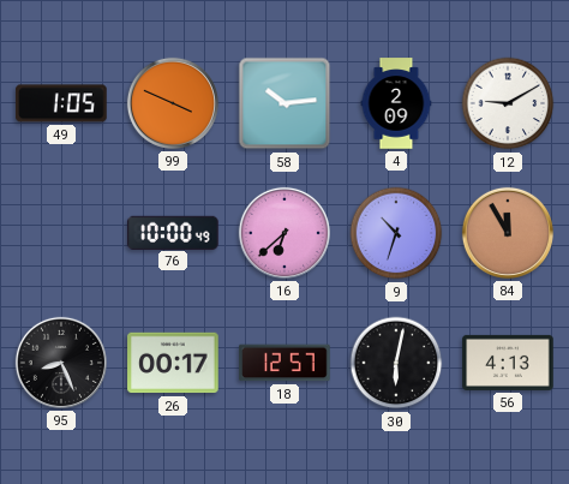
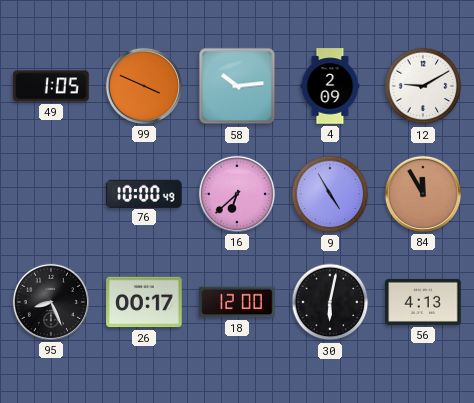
9: 10:33 -> 4:55
18: 12:57 -> 12:00
